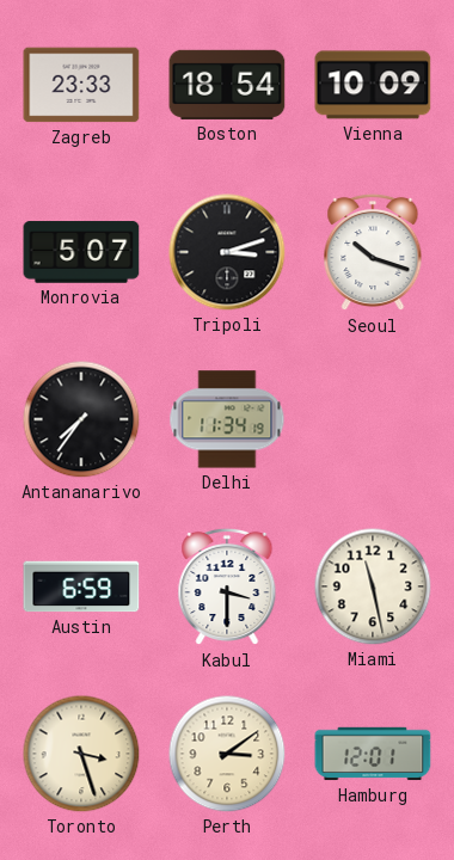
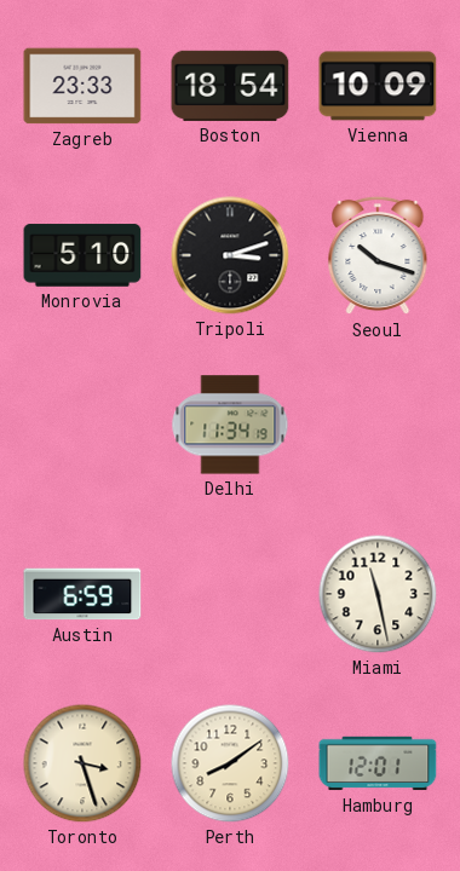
Monrovia: 5:07 -> 5:10
Antananarivo: 7:36 -> none
Kabul: 3:30 -> none
Perth: 3:09 -> 8:09
